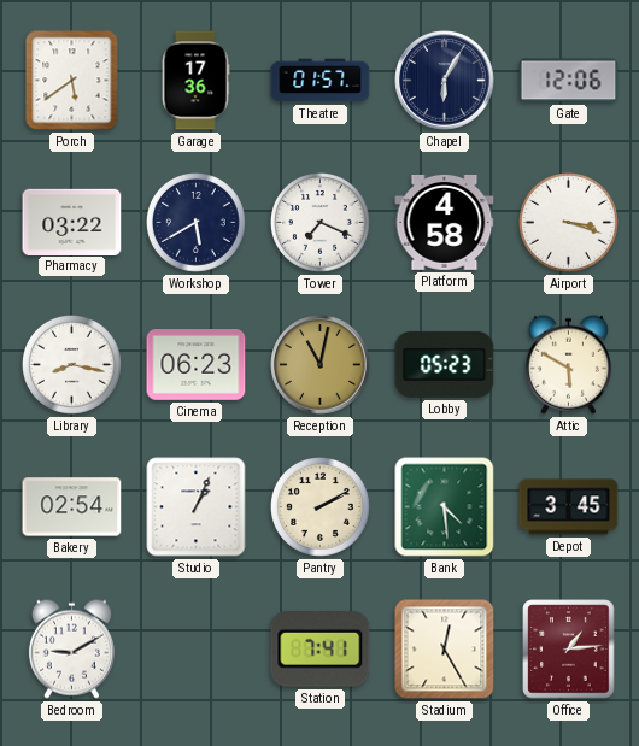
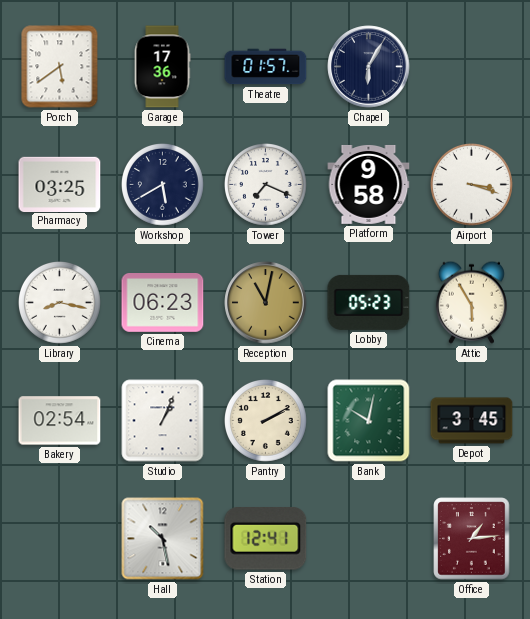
Gate: 12:06 -> none
Pharmacy: 03:22 -> 03:25
Platform: 4:58 -> 9:58
Attic: 5:50 -> 5:55
Bank: 4:29 -> 10:02
Bedroom: 9:10 -> none
Hall: none -> 10:28
Station: 7:41 -> 12:41
Stadium: 12:25 -> none
